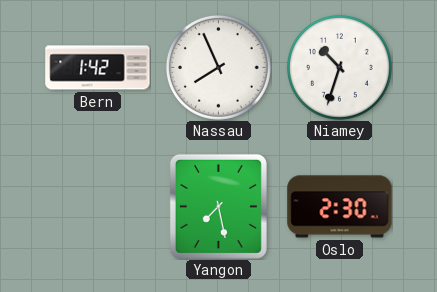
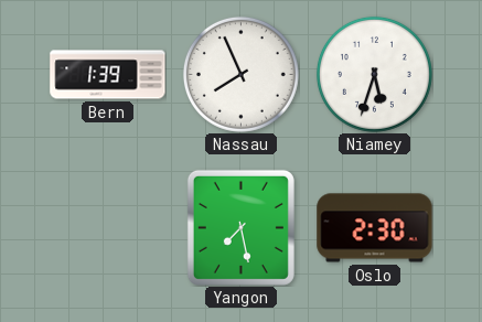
Bern: 1:42 -> 1:39
Niamey: 10:33 -> 5:33
